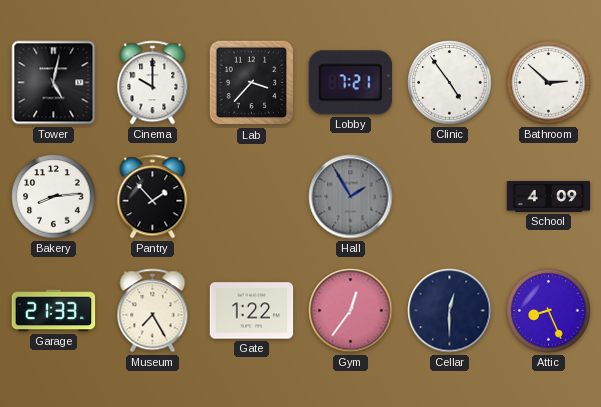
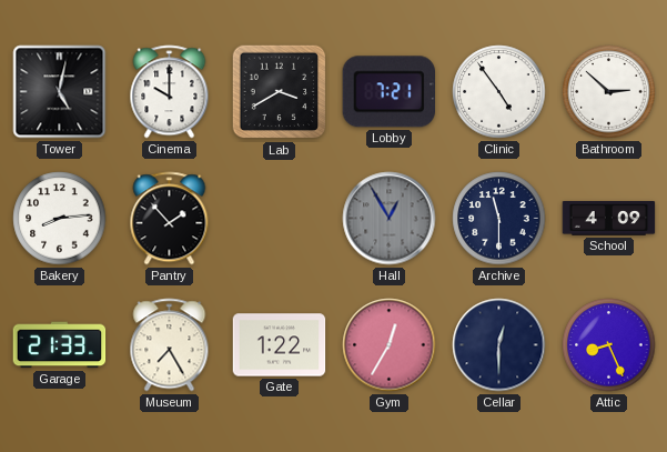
Lab: 3:37 -> 3:40
Hall: 1:55 -> 12:55
Archive: none -> 11:30
Gym: 12:36 -> 12:35
